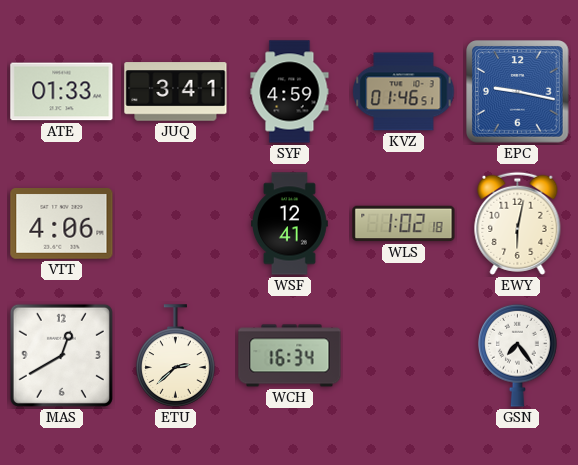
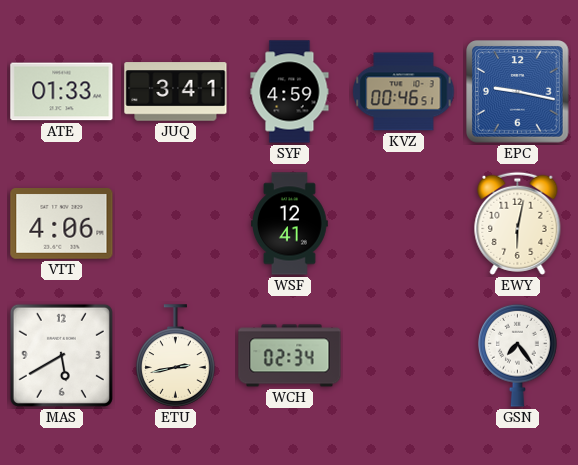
KVZ: 01:46 -> 00:46
WLS: 1:02 -> none
MAS: 12:40 -> 5:40
ETU: 2:38 -> 2:43
WCH: 16:34 -> 02:34
